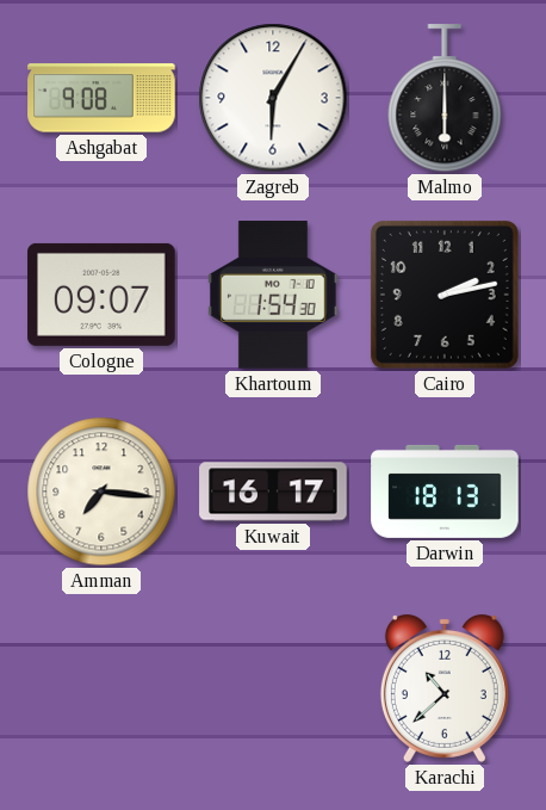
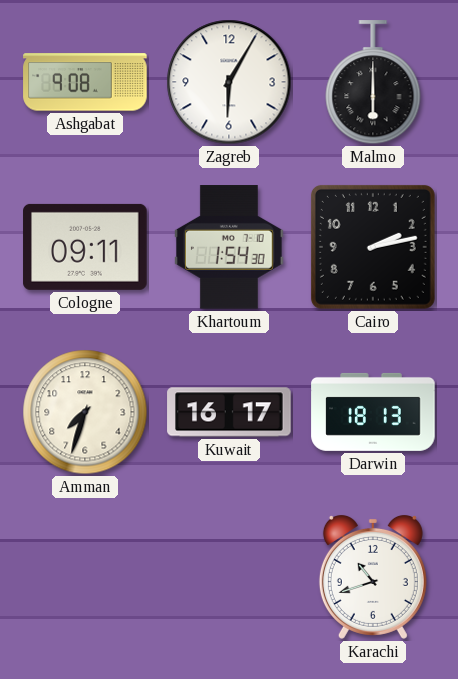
Cologne: 09:07 -> 09:11
Amman: 7:16 -> 7:33
Karachi: 10:38 -> 10:42
